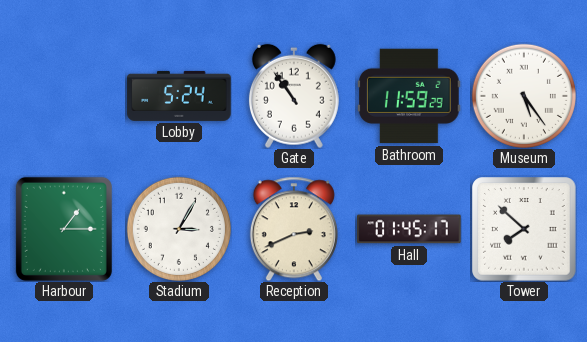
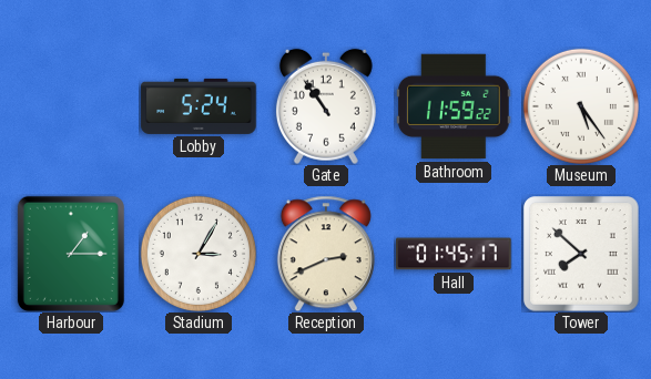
Bathroom: 11:59:29 -> 11:59:22
